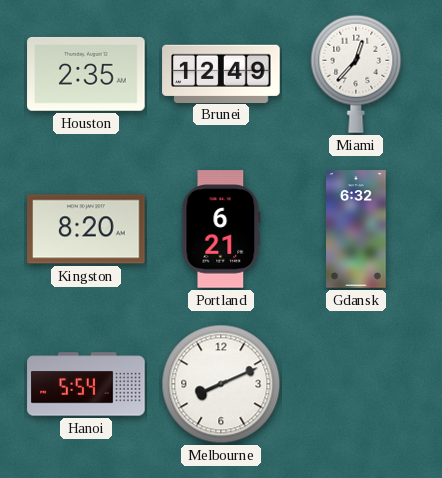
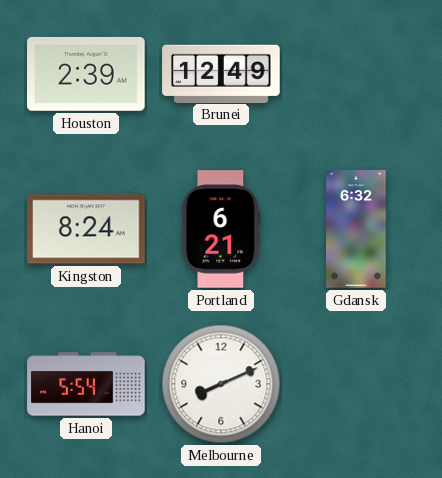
Houston: 2:35 -> 2:39
Miami: 12:37 -> none
Kingston: 8:20 -> 8:24
